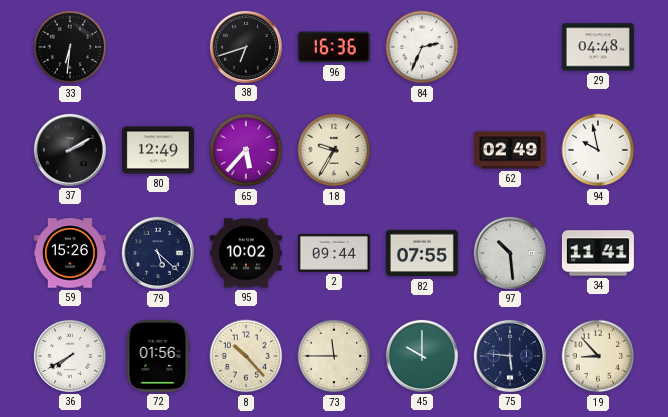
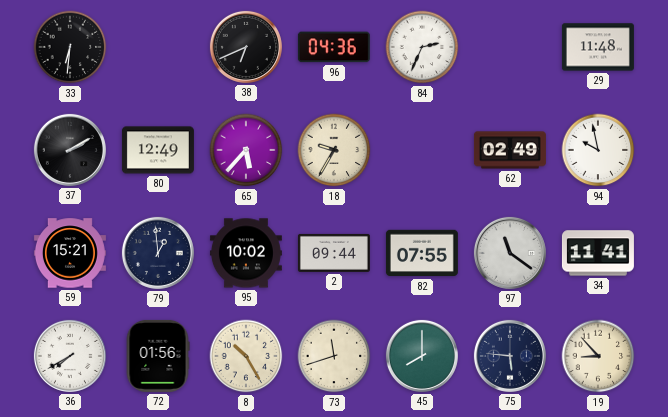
38: 6:42 -> 6:41
96: 16:36 -> 04:36
29: 04:48 -> 11:48
59: 15:26 -> 15:21
79: 5:22 -> 12:59
97: 10:29 -> 11:21
8: 10:23 -> 10:25
73: 11:45 -> 11:42
45: 10:00 -> 8:00
